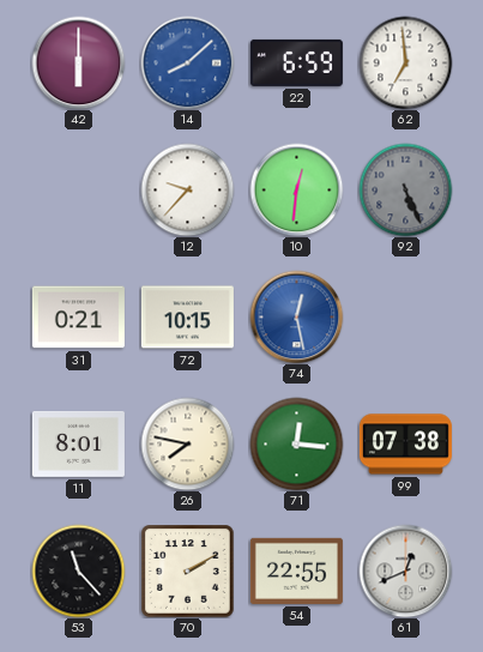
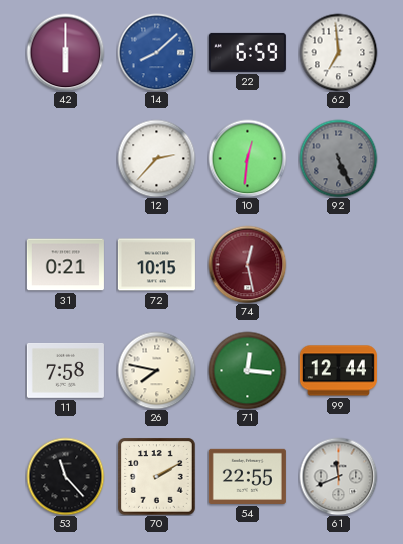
12: 9:37 -> 2:37
74 dial: blue -> burgundy
11: 8:01 -> 7:58
99: 07:38 -> 12:44
61: 12:41 -> 11:41
